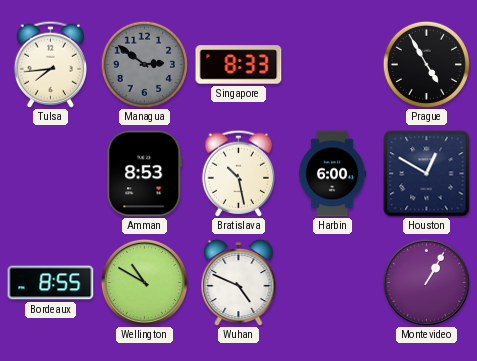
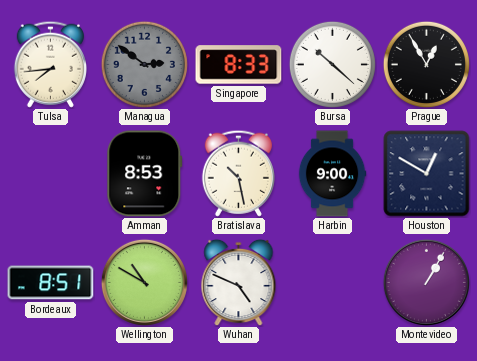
Bursa: none -> 10:22
Prague: 4:55 -> 12:55
Harbin: 6:00 -> 9:00
Bordeaux: 8:55 -> 8:51
